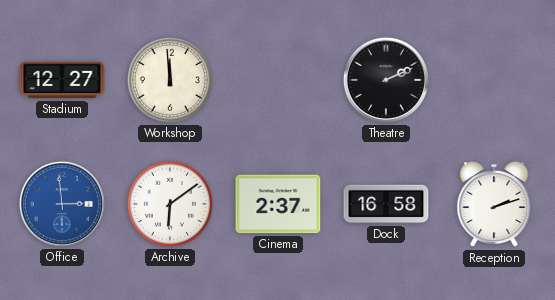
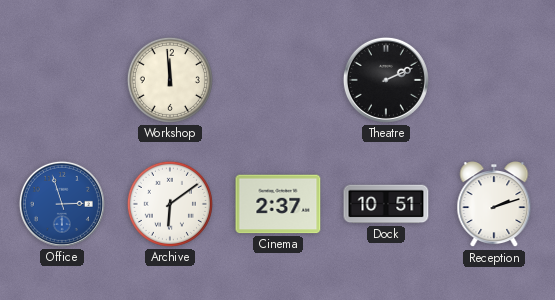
Stadium: 12:27 -> none
Office: 2:59 -> 2:57
Dock: 16:58 -> 10:51
